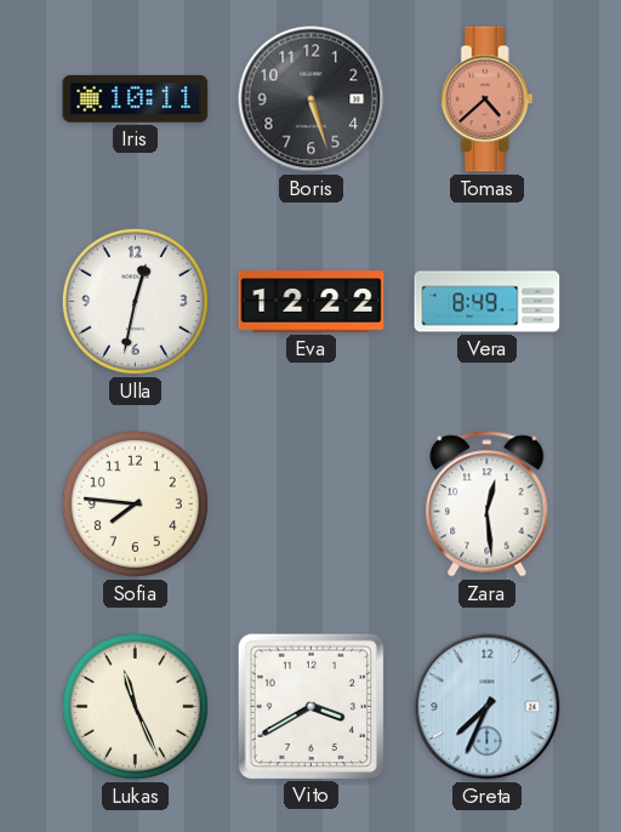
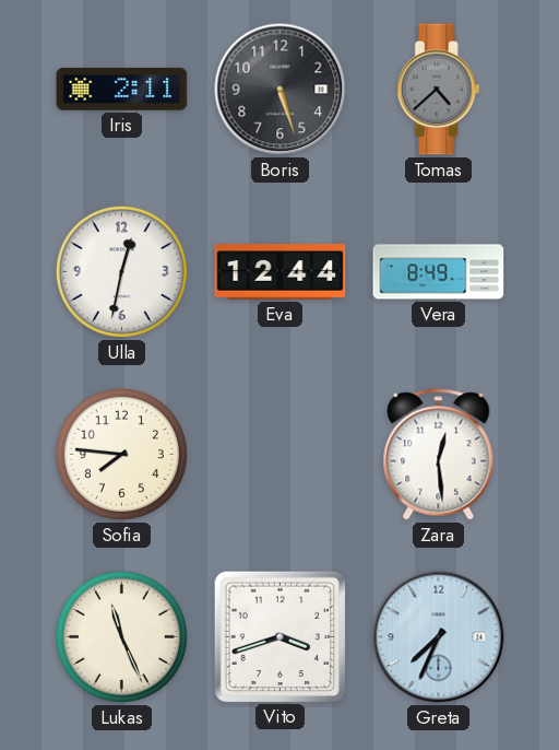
Iris: 10:11 -> 2:11
Tomas dial: salmon -> grey
Eva: 12:22 -> 12:44
Vito: 3:40 -> 3:42
